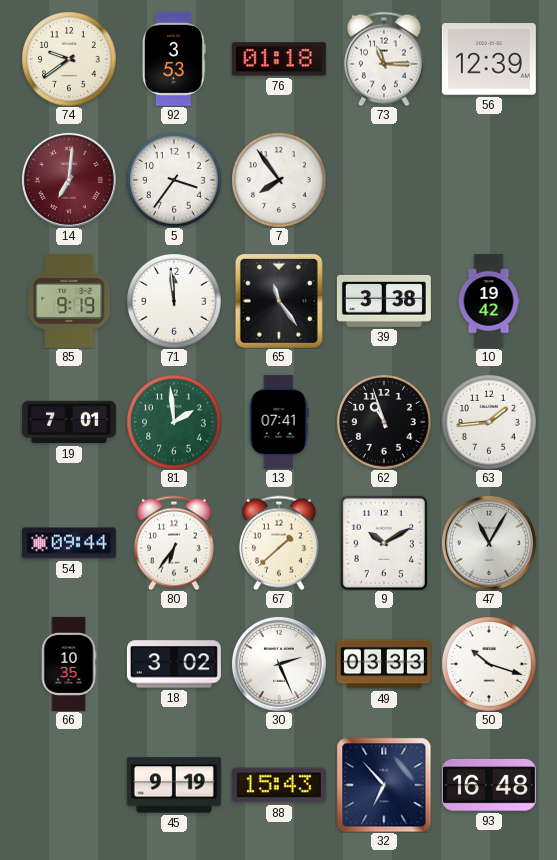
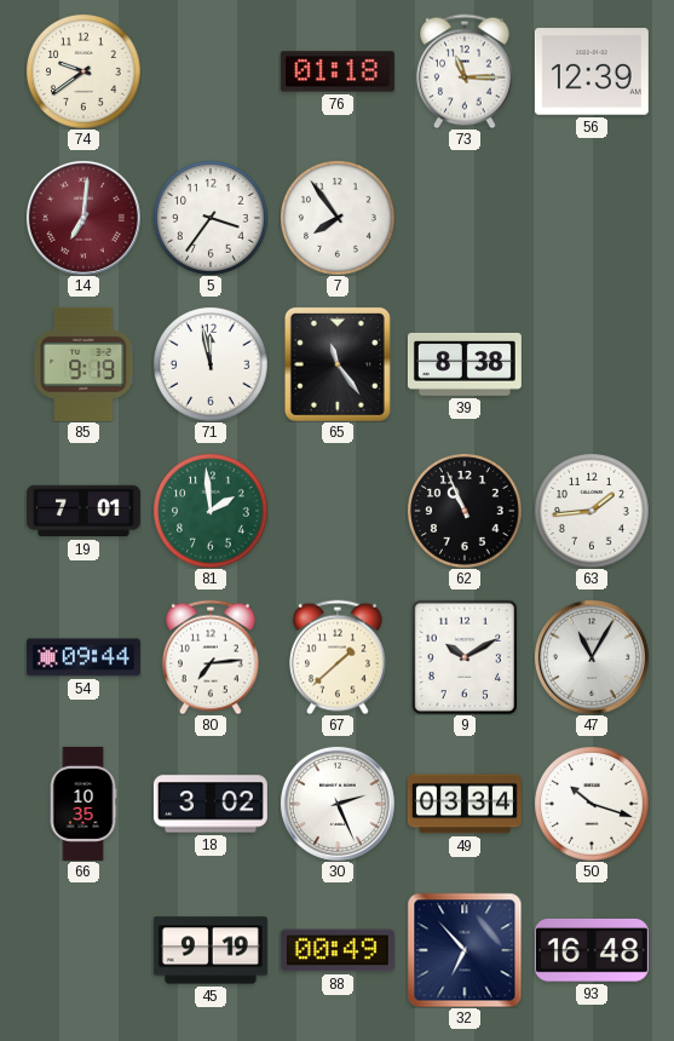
92: 3:53 -> none
71: 11:59 -> 11:58
39: 3:38 -> 8:38
10: 19:42 -> none
13: 07:41 -> none
62: 10:57 -> 10:56
80: 6:36 -> 7:14
49: 03:33 -> 03:34
88: 15:43 -> 00:49
